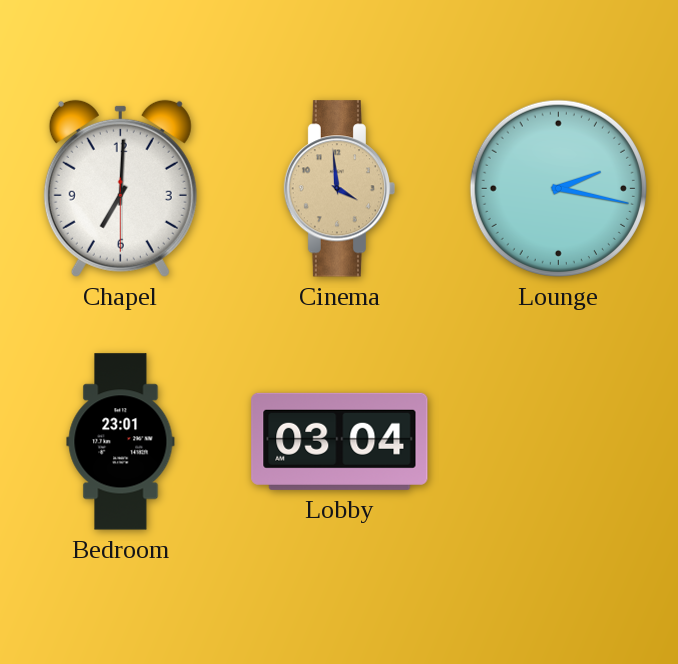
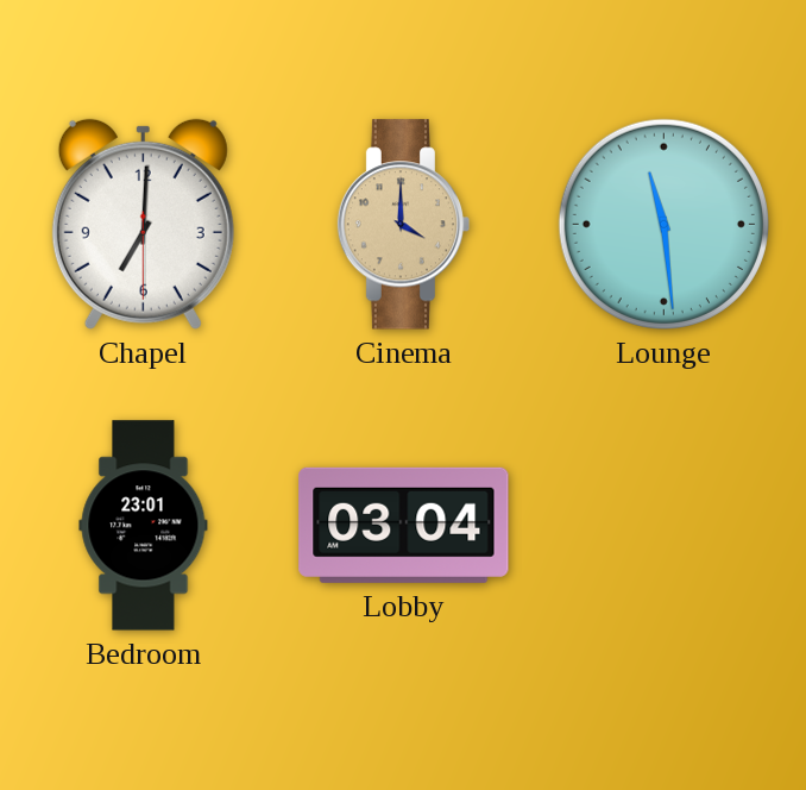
Cinema: 3:59 -> 4:00
Lounge: 2:17 -> 11:29
